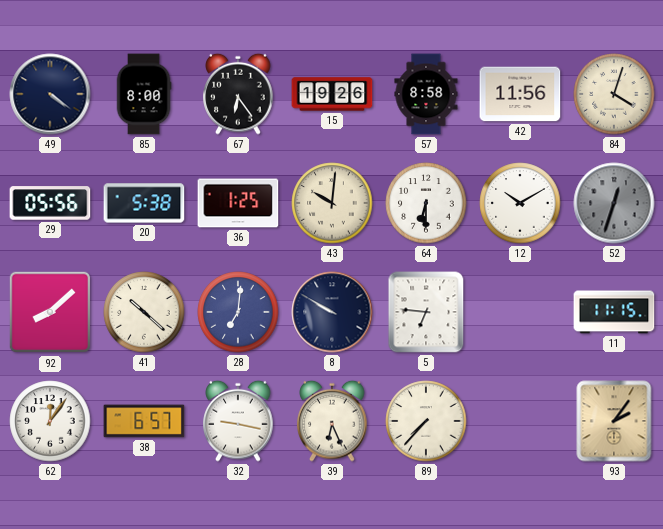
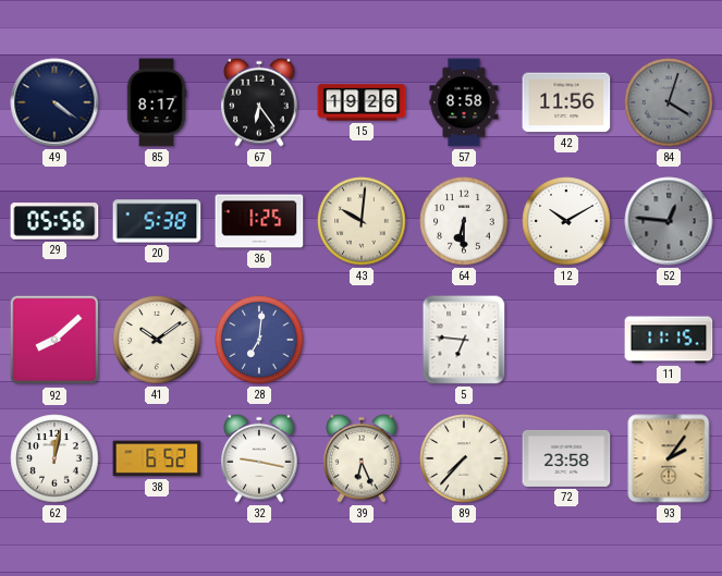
85: 8:00 -> 8:17
84 dial: cream -> grey
52: 12:33 -> 12:46
41: 10:22 -> 10:09
8: 9:50 -> none
62: 12:06 -> 12:02
38: 6:57 -> 6:52
72: none -> 23:58
